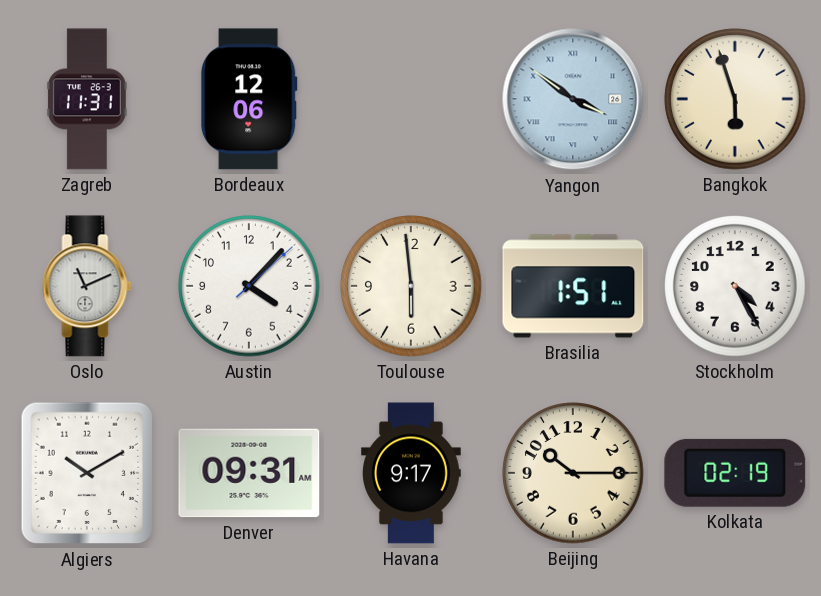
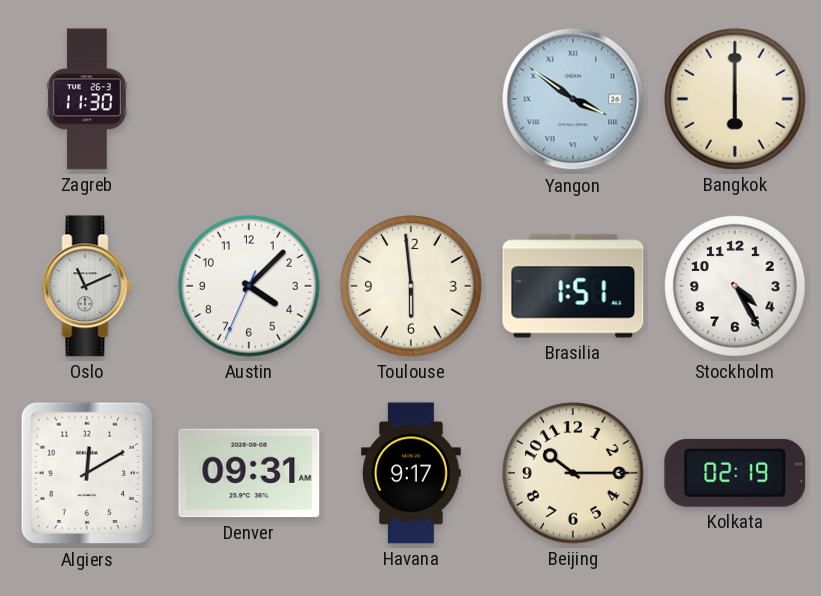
Zagreb: 11:31 -> 11:30
Bordeaux: 12:06 -> none
Bangkok: 5:57 -> 6:00
Austin: 4:07:08 -> 4:07:34
Algiers: 10:10 -> 12:10
